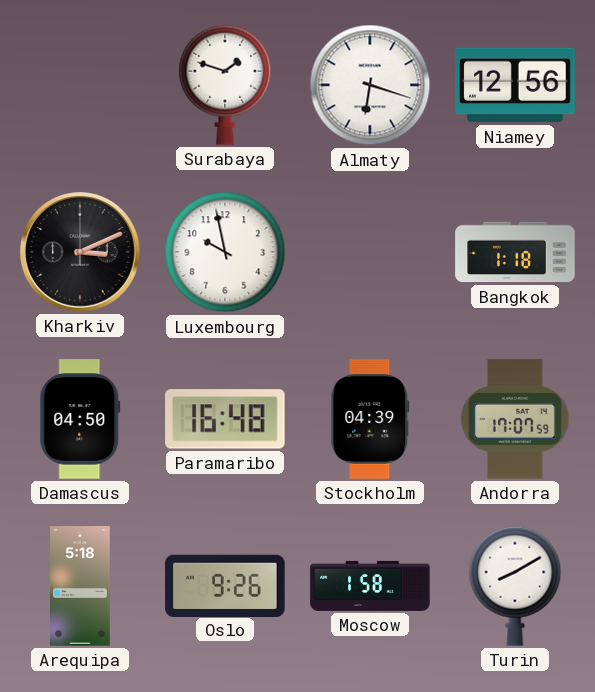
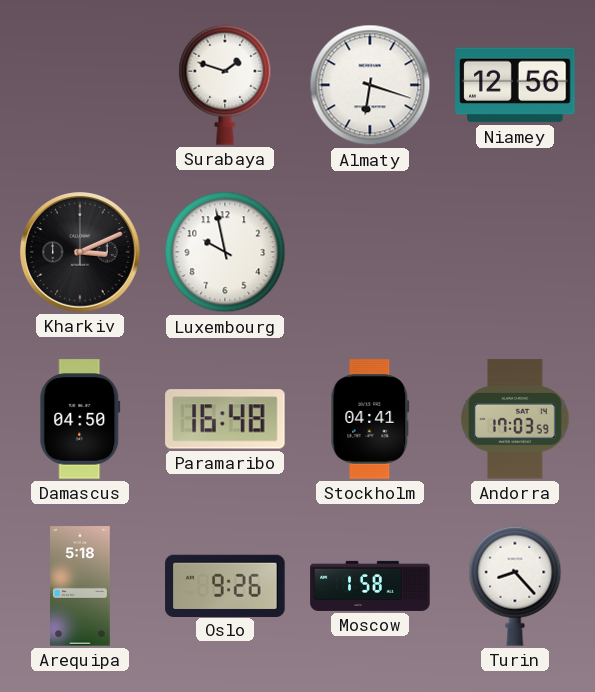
Bangkok: 1:18 -> none
Stockholm: 04:39 -> 04:41
Andorra: 17:07 -> 17:03
Turin: 8:10 -> 8:23
